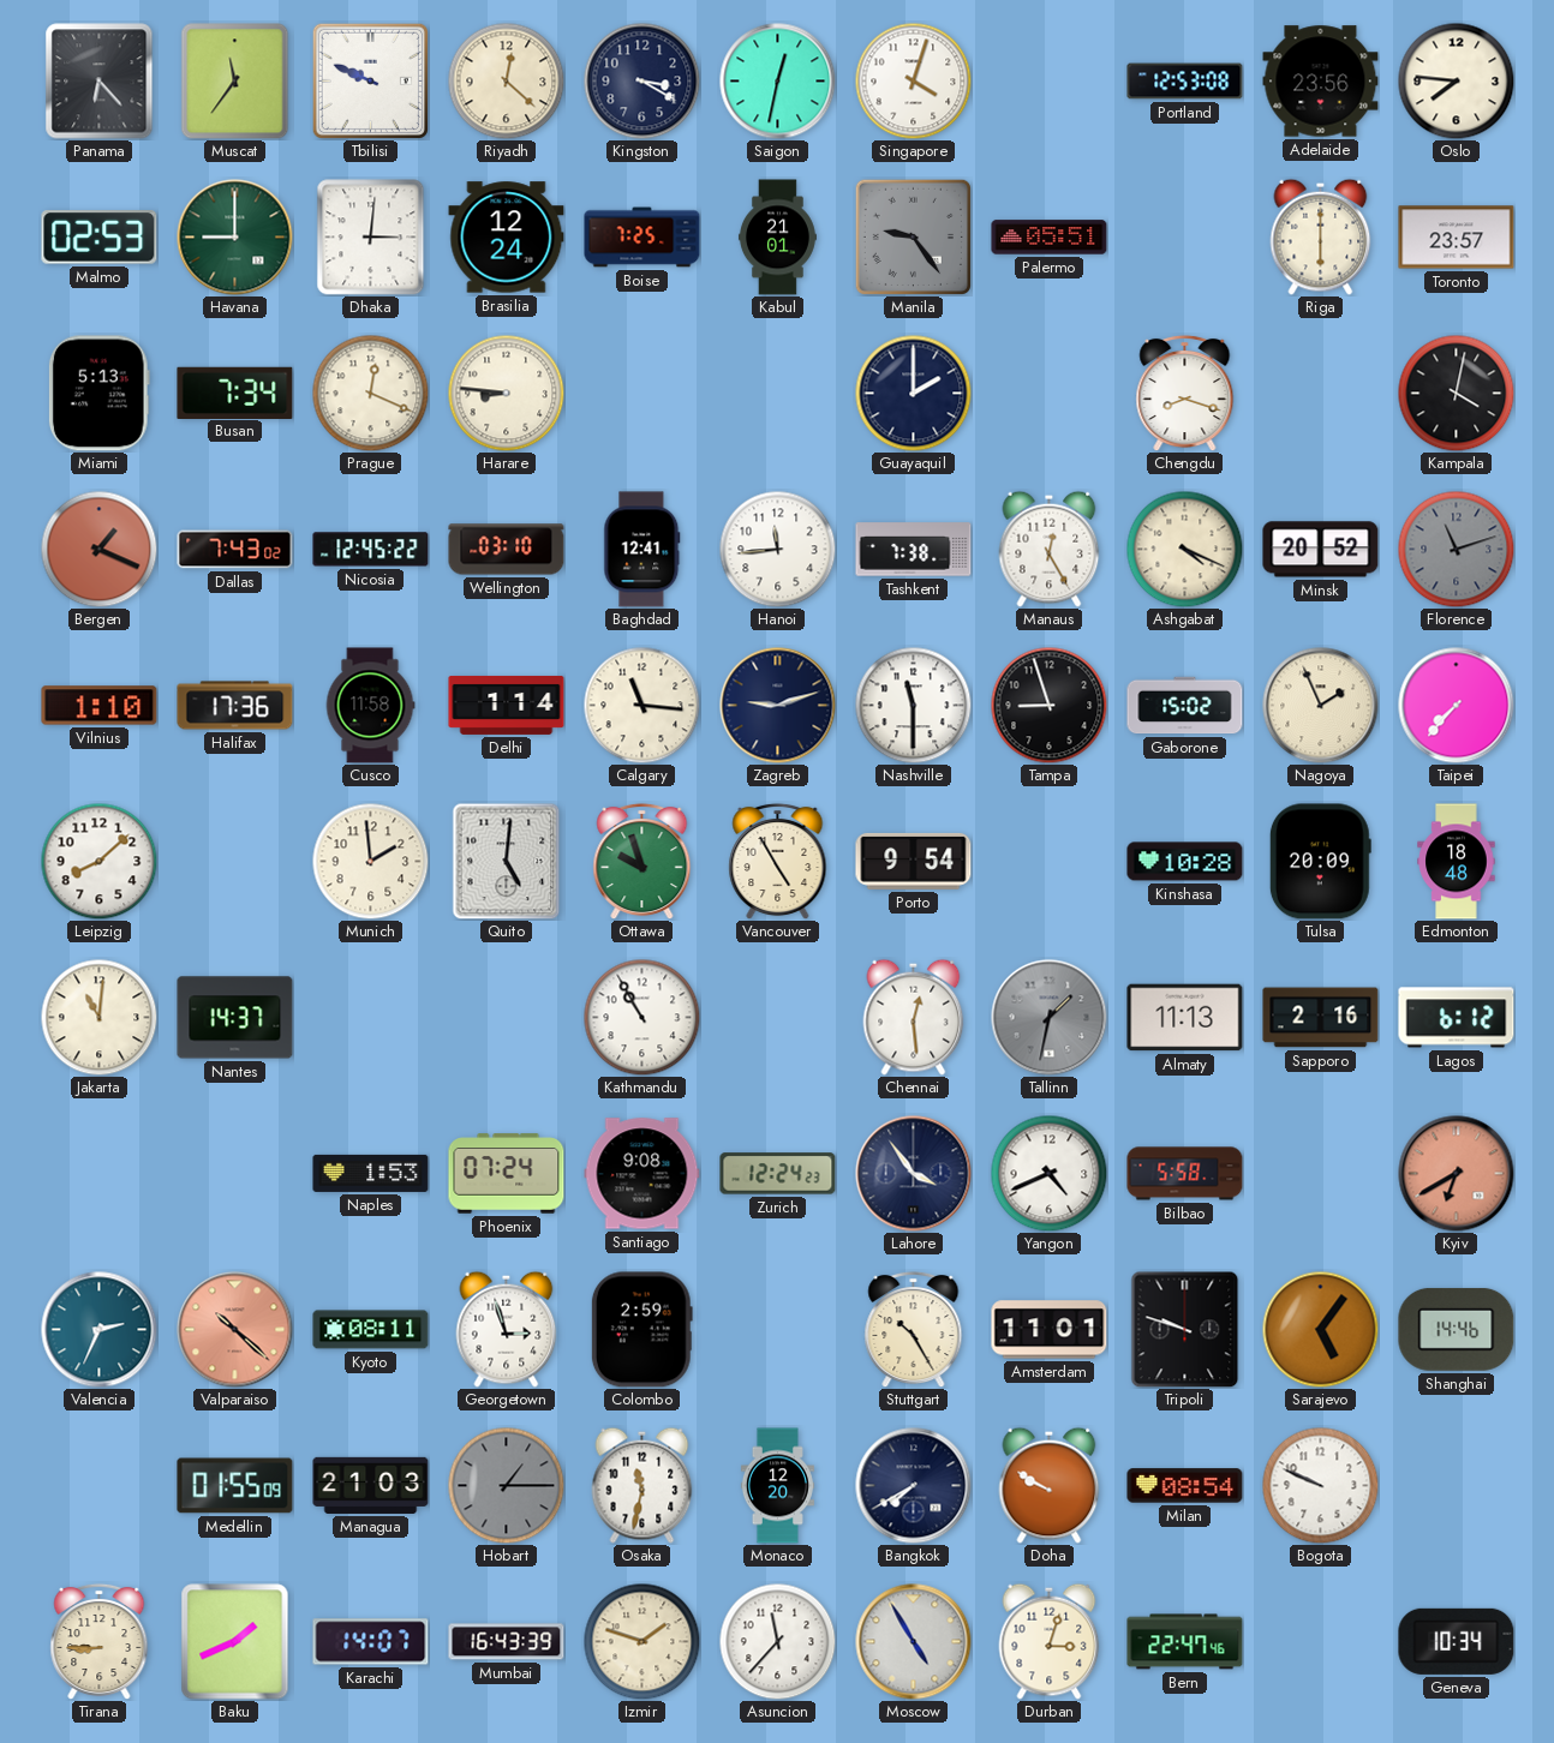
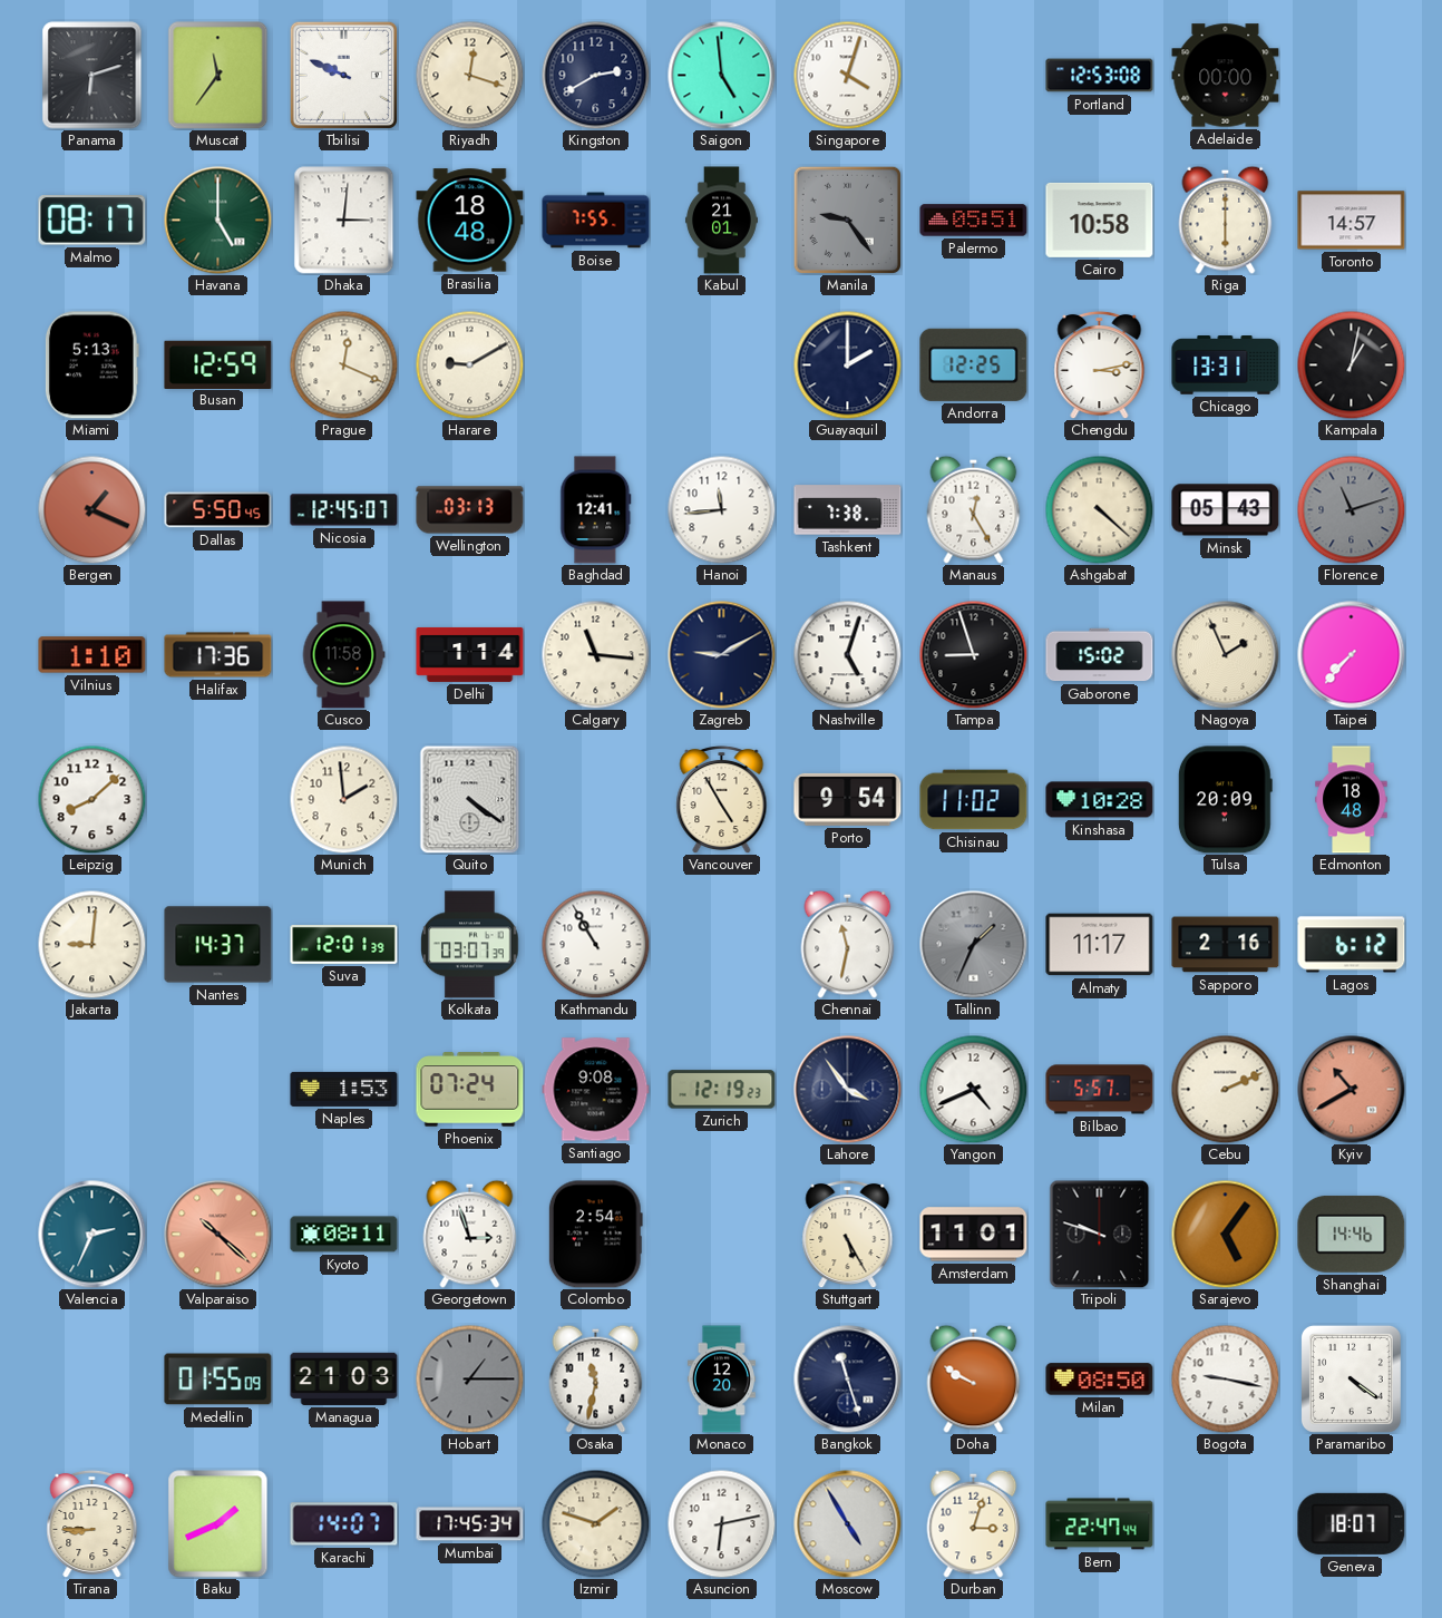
Panama: 6:23 -> 6:12
Riyadh: 12:22 -> 12:18
Kingston: 3:20 -> 2:40
Saigon: 12:32 -> 4:59
Adelaide: 23:56 -> 00:00
Oslo: 7:46 -> none
Malmo: 02:53 -> 08:17
Havana: 9:00 -> 5:00
Brasilia: 12:24 -> 18:48
Boise: 7:25 -> 7:55
Cairo: none -> 10:58
Toronto: 23:57 -> 14:57
Busan: 7:34 -> 12:59
Harare: 8:46 -> 9:10
Andorra: none -> 12:25
Chengdu: 8:18 -> 3:13
Chicago: none -> 13:31
Kampala: 4:02 -> 1:02
Dallas: 7:43 -> 5:50
Nicosia: 12:45:22 -> 12:45:07
Wellington: 03:10 -> 03:13
Ashgabat: 4:19 -> 4:22
Minsk: 20:52 -> 05:43
Zagreb: 9:12 -> 9:10
Nashville: 11:30 -> 5:03
Quito: 5:01 -> 4:21
Ottawa: 9:57 -> none
Chisinau: none -> 11:02
Jakarta: 11:01 -> 9:01
Suva: none -> 12:01
Kolkata: none -> 03:07
Chennai: 12:29 -> 11:32
Tallinn: 1:32 -> 1:34
Almaty: 11:13 -> 11:17
Zurich: 12:24 -> 12:19
Bilbao: 5:58 -> 5:57
Cebu: none -> 2:11
Kyiv: 6:40 -> 10:40
Colombo: 2:59 -> 2:54
Stuttgart: 10:25 -> 5:25
Bangkok: 7:40 -> 11:27
Milan: 08:54 -> 08:50
Bogota: 9:49 -> 9:17
Paramaribo: none -> 4:21
Mumbai: 16:43 -> 17:45
Asuncion: 11:37 -> 6:13
Bern: 22:47:46 -> 22:47:44
Geneva: 10:34 -> 18:07
